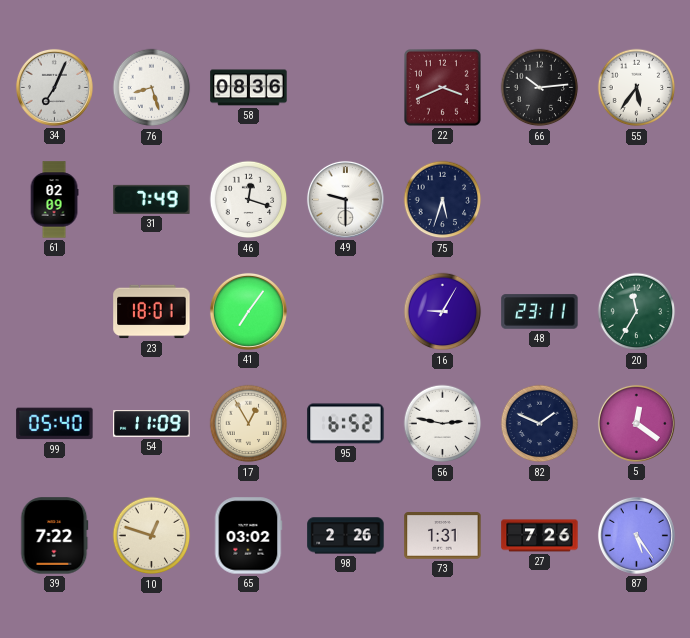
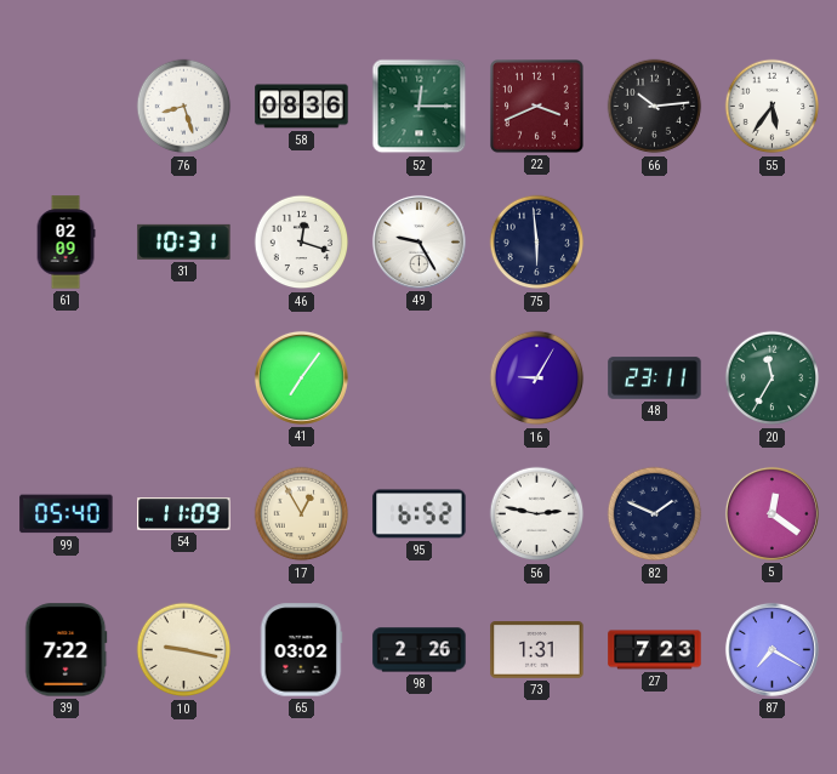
34: 7:04 -> none
52: none -> 12:15
31: 7:49 -> 10:31
49: 9:30 -> 9:25
75: 5:33 -> 5:59
23: 18:01 -> none
10: 12:48 -> 9:17
27: 7:26 -> 7:23
87: 5:24 -> 7:20
